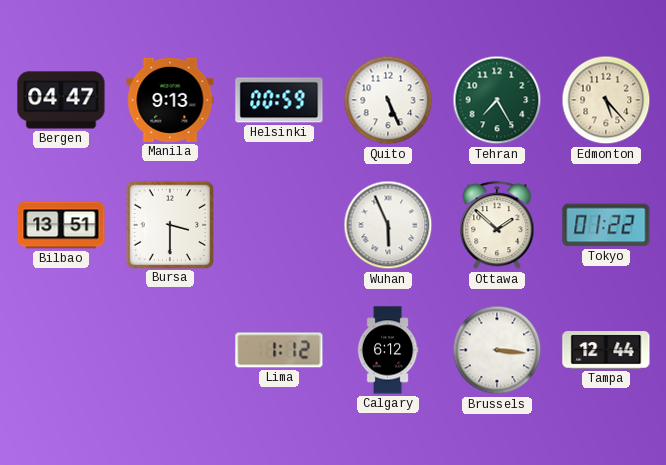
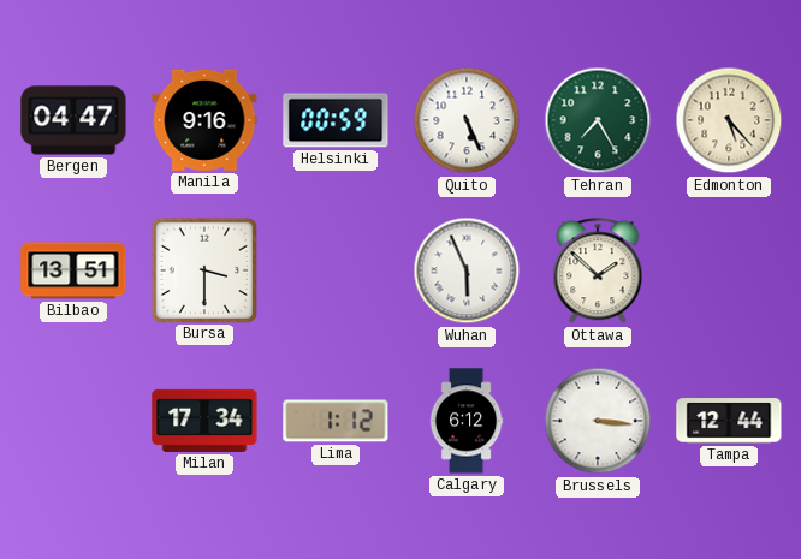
Manila: 9:13 -> 9:16
Tokyo: 01:22 -> none
Milan: none -> 17:34
